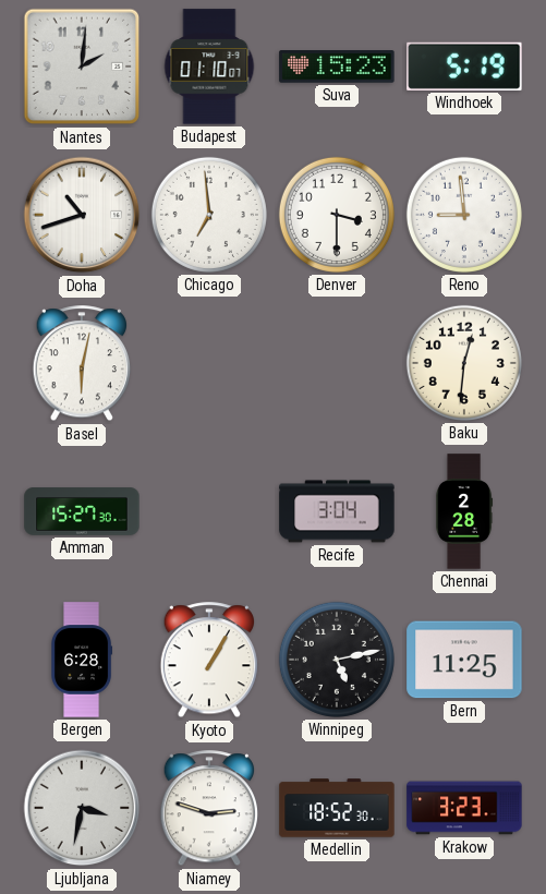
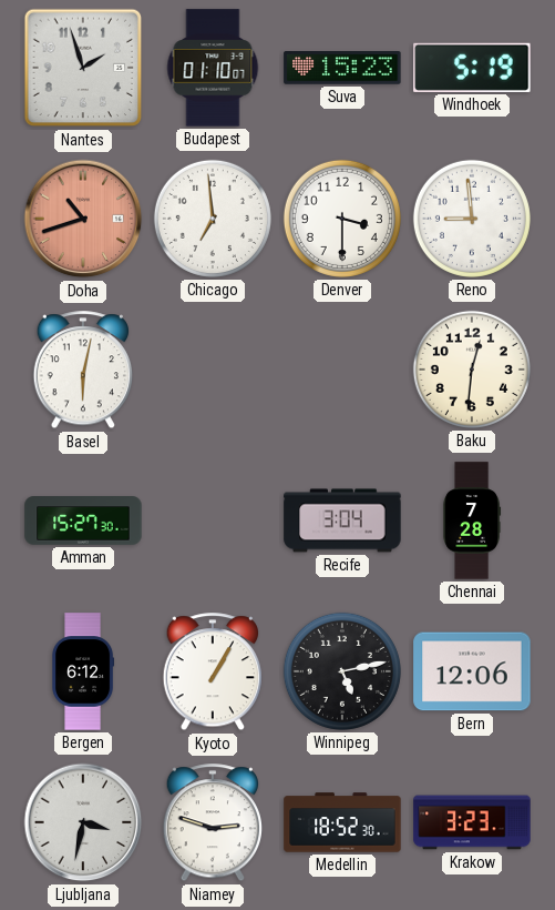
Nantes: 2:01 -> 1:57
Doha dial: white -> salmon
Chennai: 2:28 -> 7:28
Bergen: 6:28 -> 6:12
Bern: 11:25 -> 12:06
